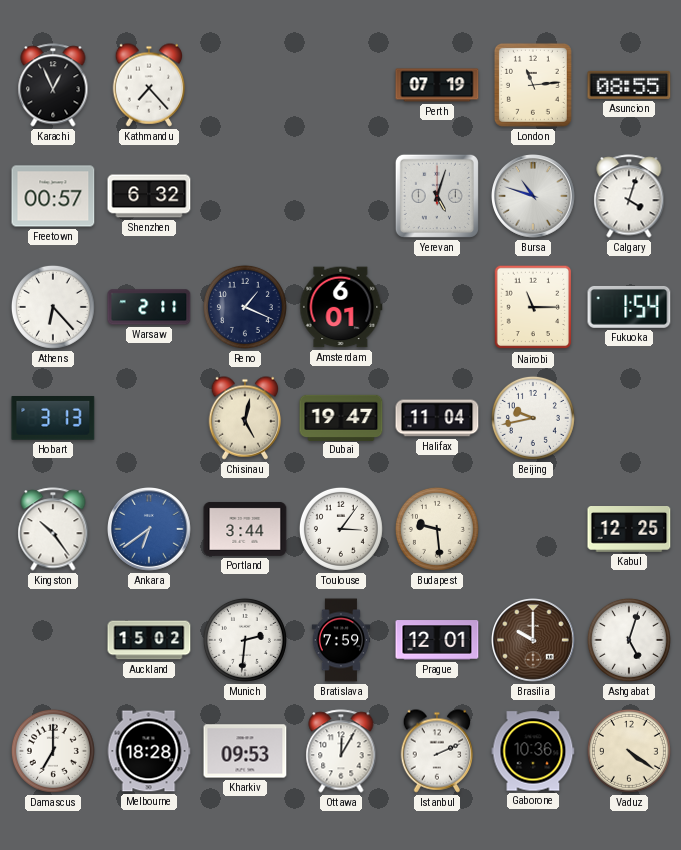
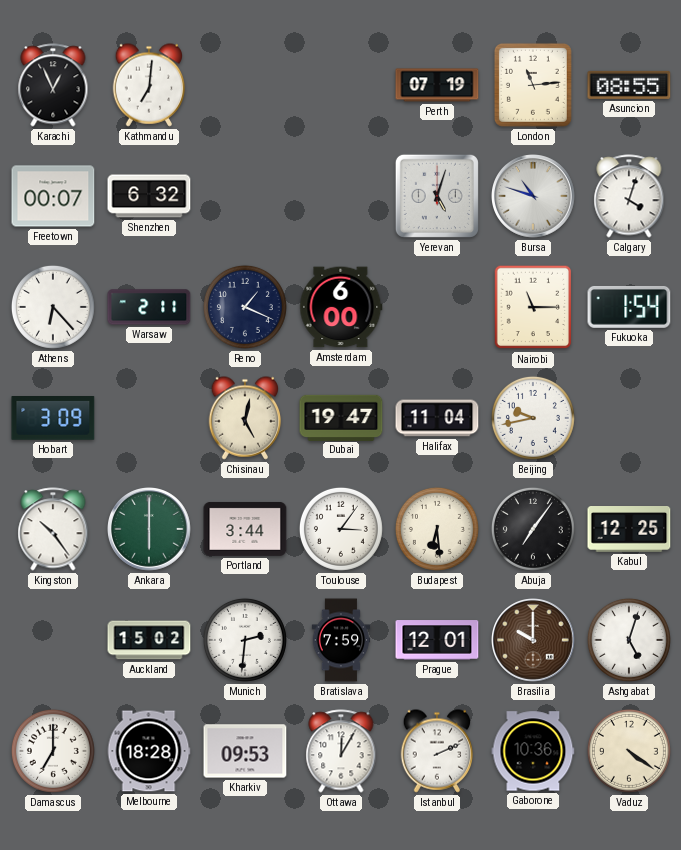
Kathmandu: 7:23 -> 7:01
Freetown: 00:57 -> 00:07
Amsterdam: 6:01 -> 6:00
Hobart: 3:13 -> 3:09
Ankara: 6:39 -> 6:00
Ankara dial: blue -> green
Budapest: 9:29 -> 6:29
Abuja: none -> 7:06
